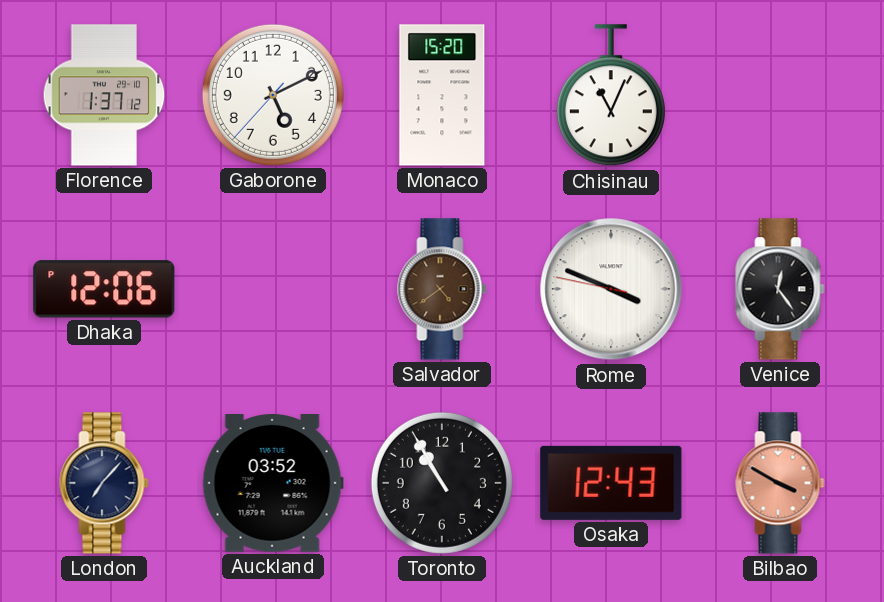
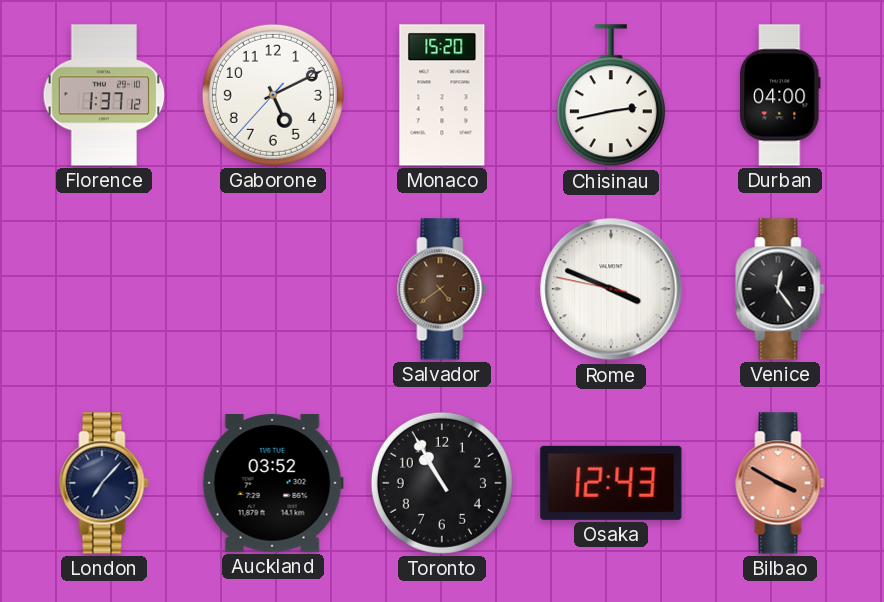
Chisinau: 11:04 -> 2:43
Durban: none -> 04:00
Dhaka: 12:06 -> none
